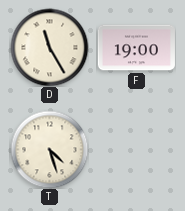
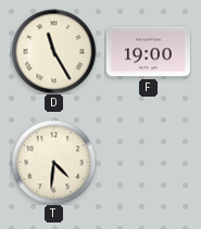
T: 4:27 -> 4:31
